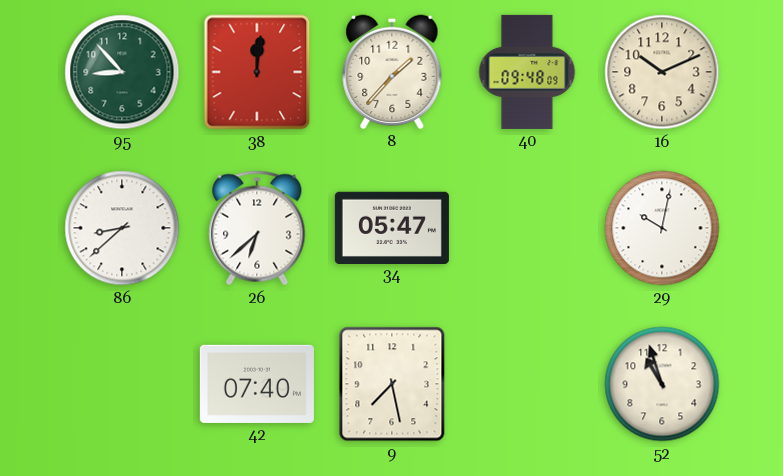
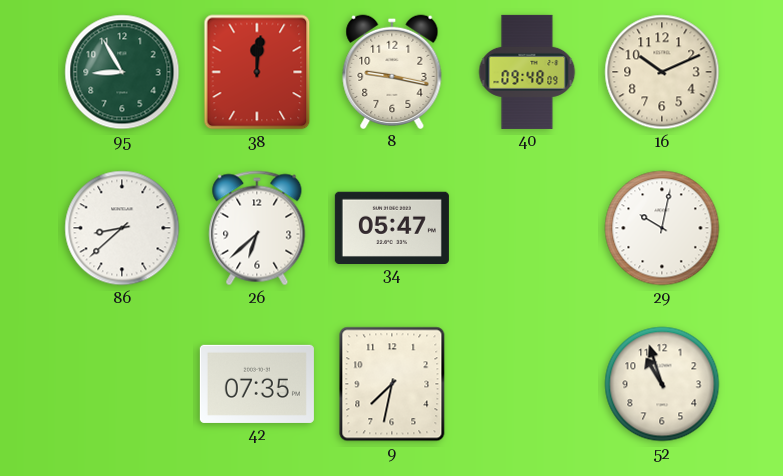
95: 8:53 -> 8:55
8: 1:37 -> 9:17
42: 07:40 -> 07:35
9: 7:28 -> 7:32
